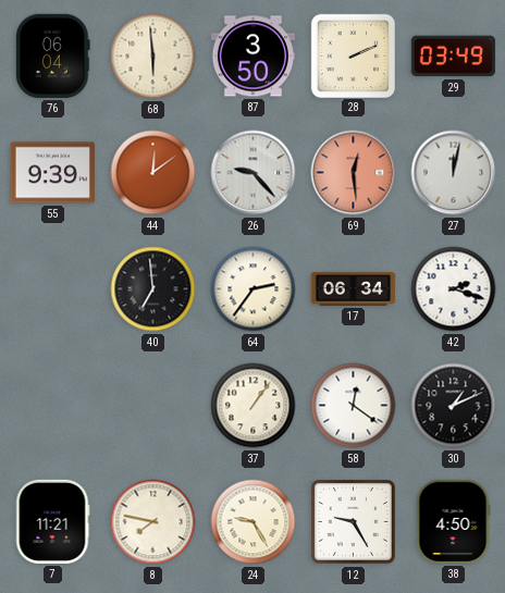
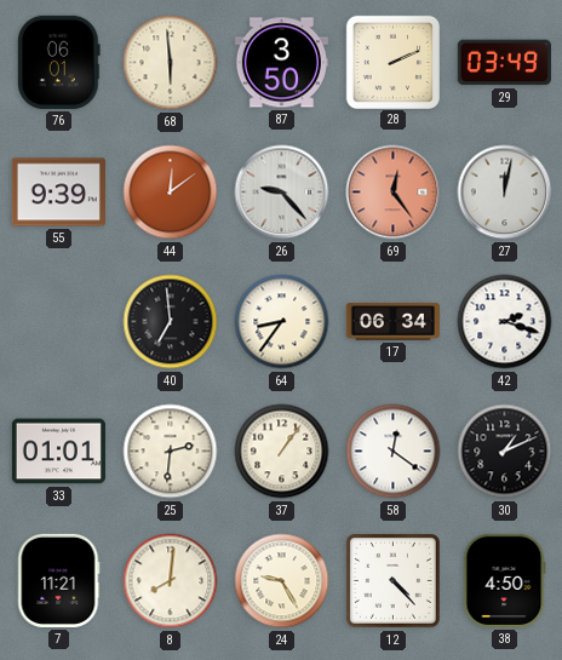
76: 06:04 -> 06:01
69: 12:29 -> 12:24
64: 2:36 -> 8:36
33: none -> 01:01
25: none -> 2:31
8: 7:47 -> 8:01
12: 9:25 -> 4:23
